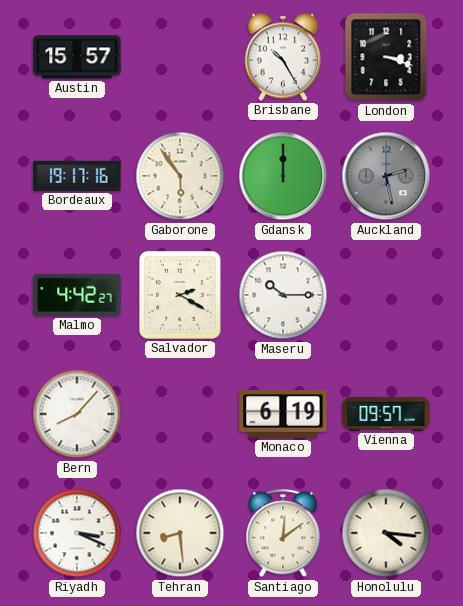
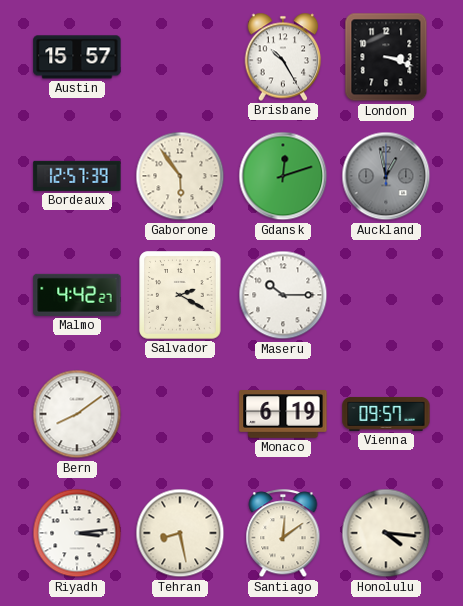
Bordeaux: 19:17 -> 12:57
Gdansk: 12:00 -> 12:12
Auckland: 2:28 -> 12:58
Bern: 8:07 -> 8:09
Riyadh: 3:19 -> 3:14
Tehran: 8:29 -> 8:28
